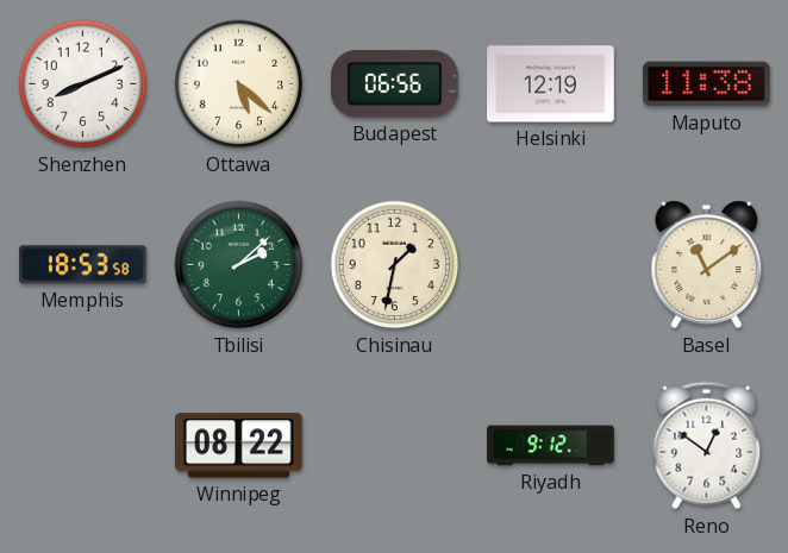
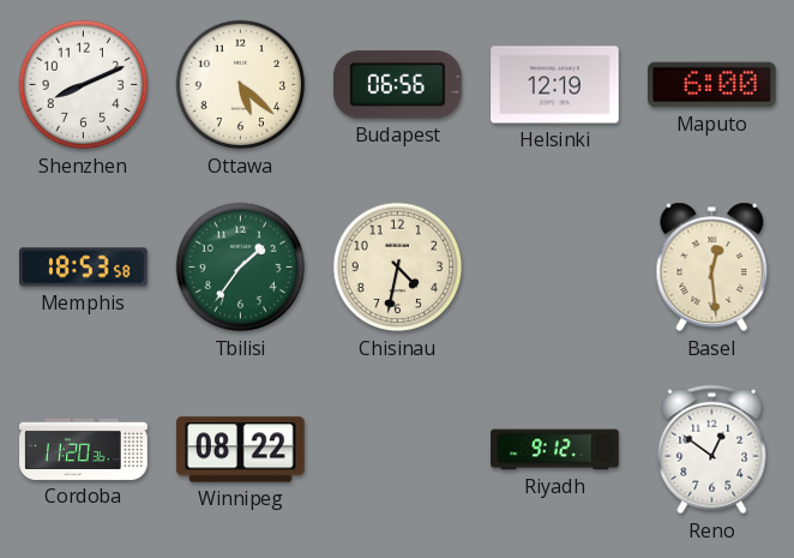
Maputo: 11:38 -> 6:00
Tbilisi: 2:08 -> 1:36
Chisinau: 1:32 -> 4:32
Basel: 11:09 -> 12:29
Cordoba: none -> 11:20
